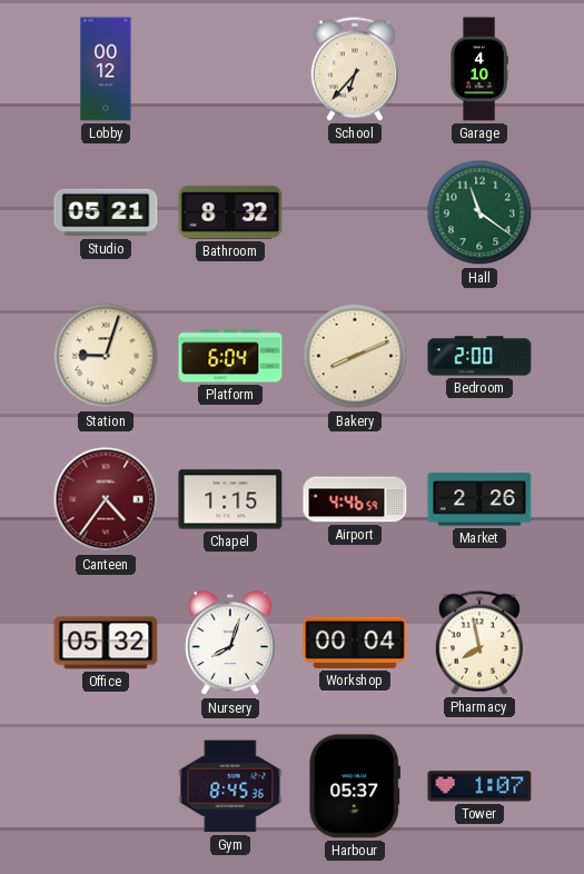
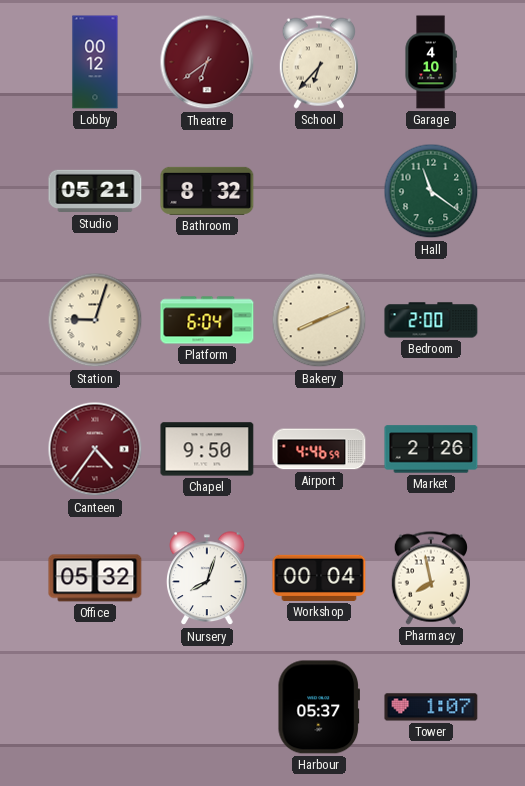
Theatre: none -> 6:39
Chapel: 1:15 -> 9:50
Gym: 8:45 -> none
